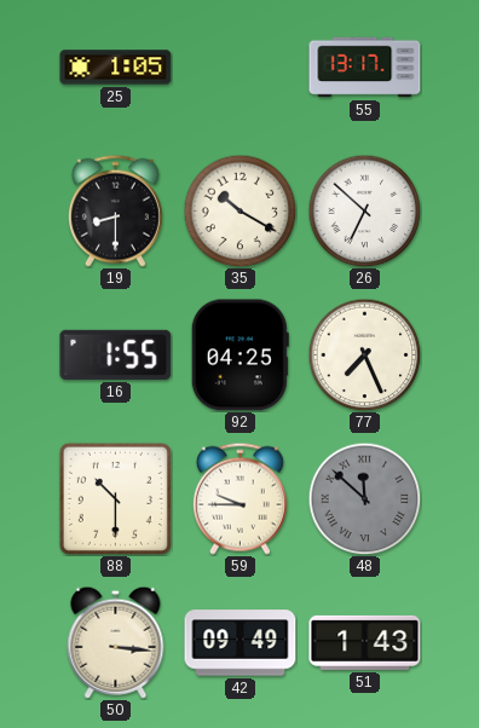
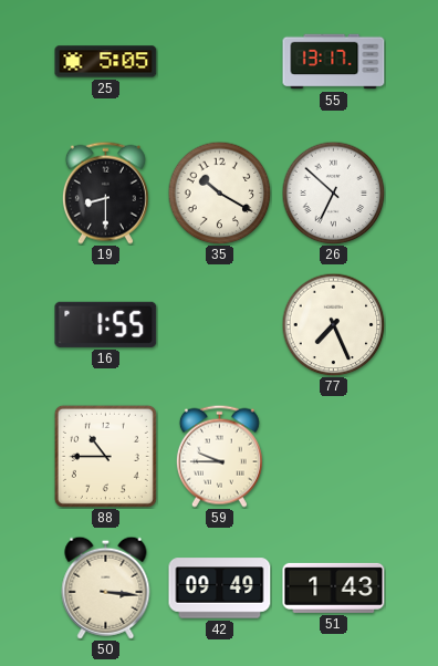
25: 1:05 -> 5:05
92: 04:25 -> none
88: 10:30 -> 10:45
48: 11:52 -> none
